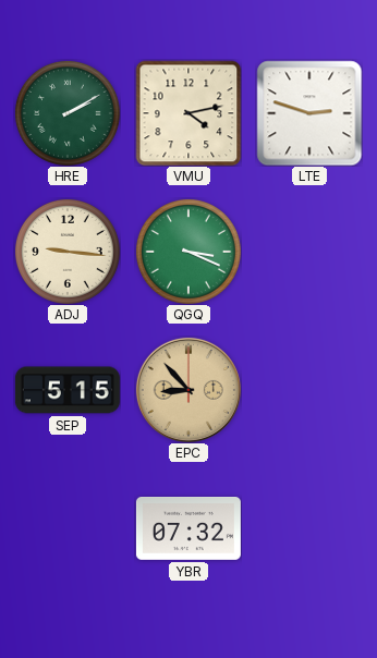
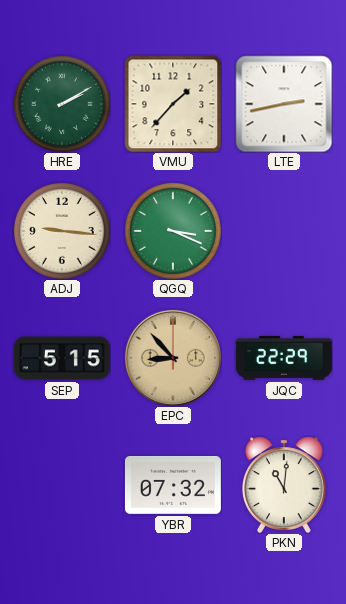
VMU: 4:13 -> 1:37
LTE: 2:48 -> 2:43
JQC: none -> 22:29
PKN: none -> 11:01
